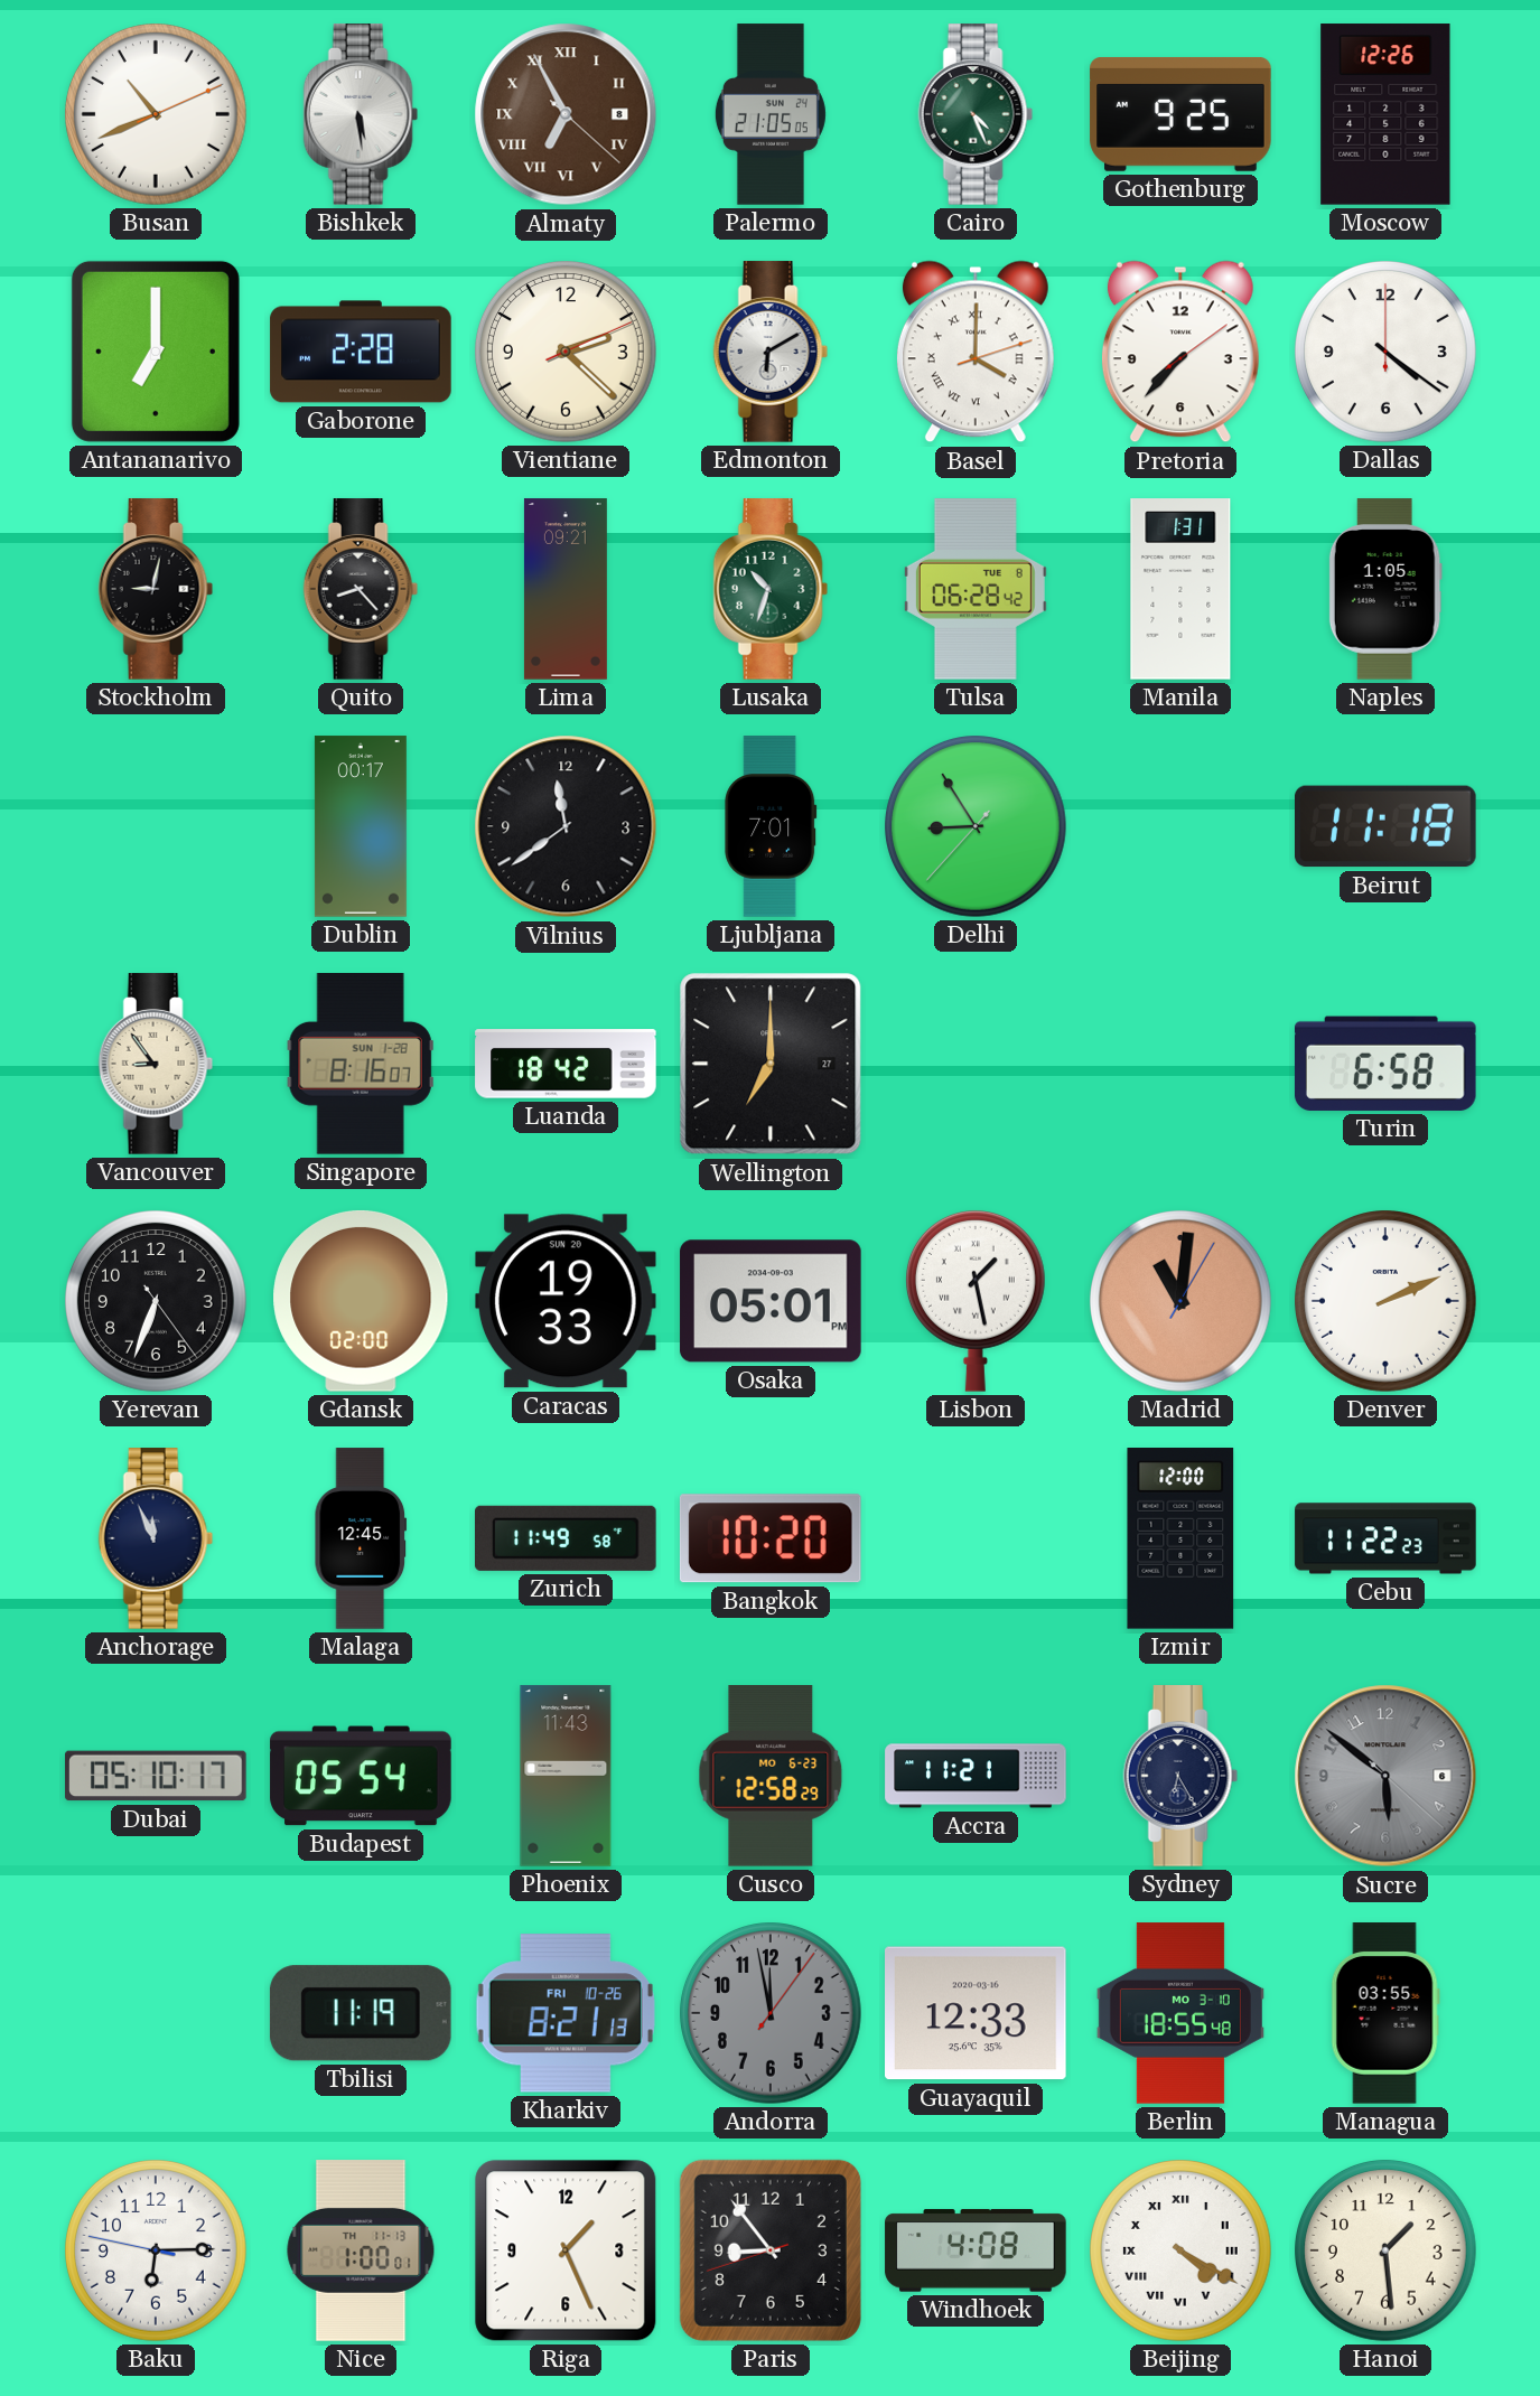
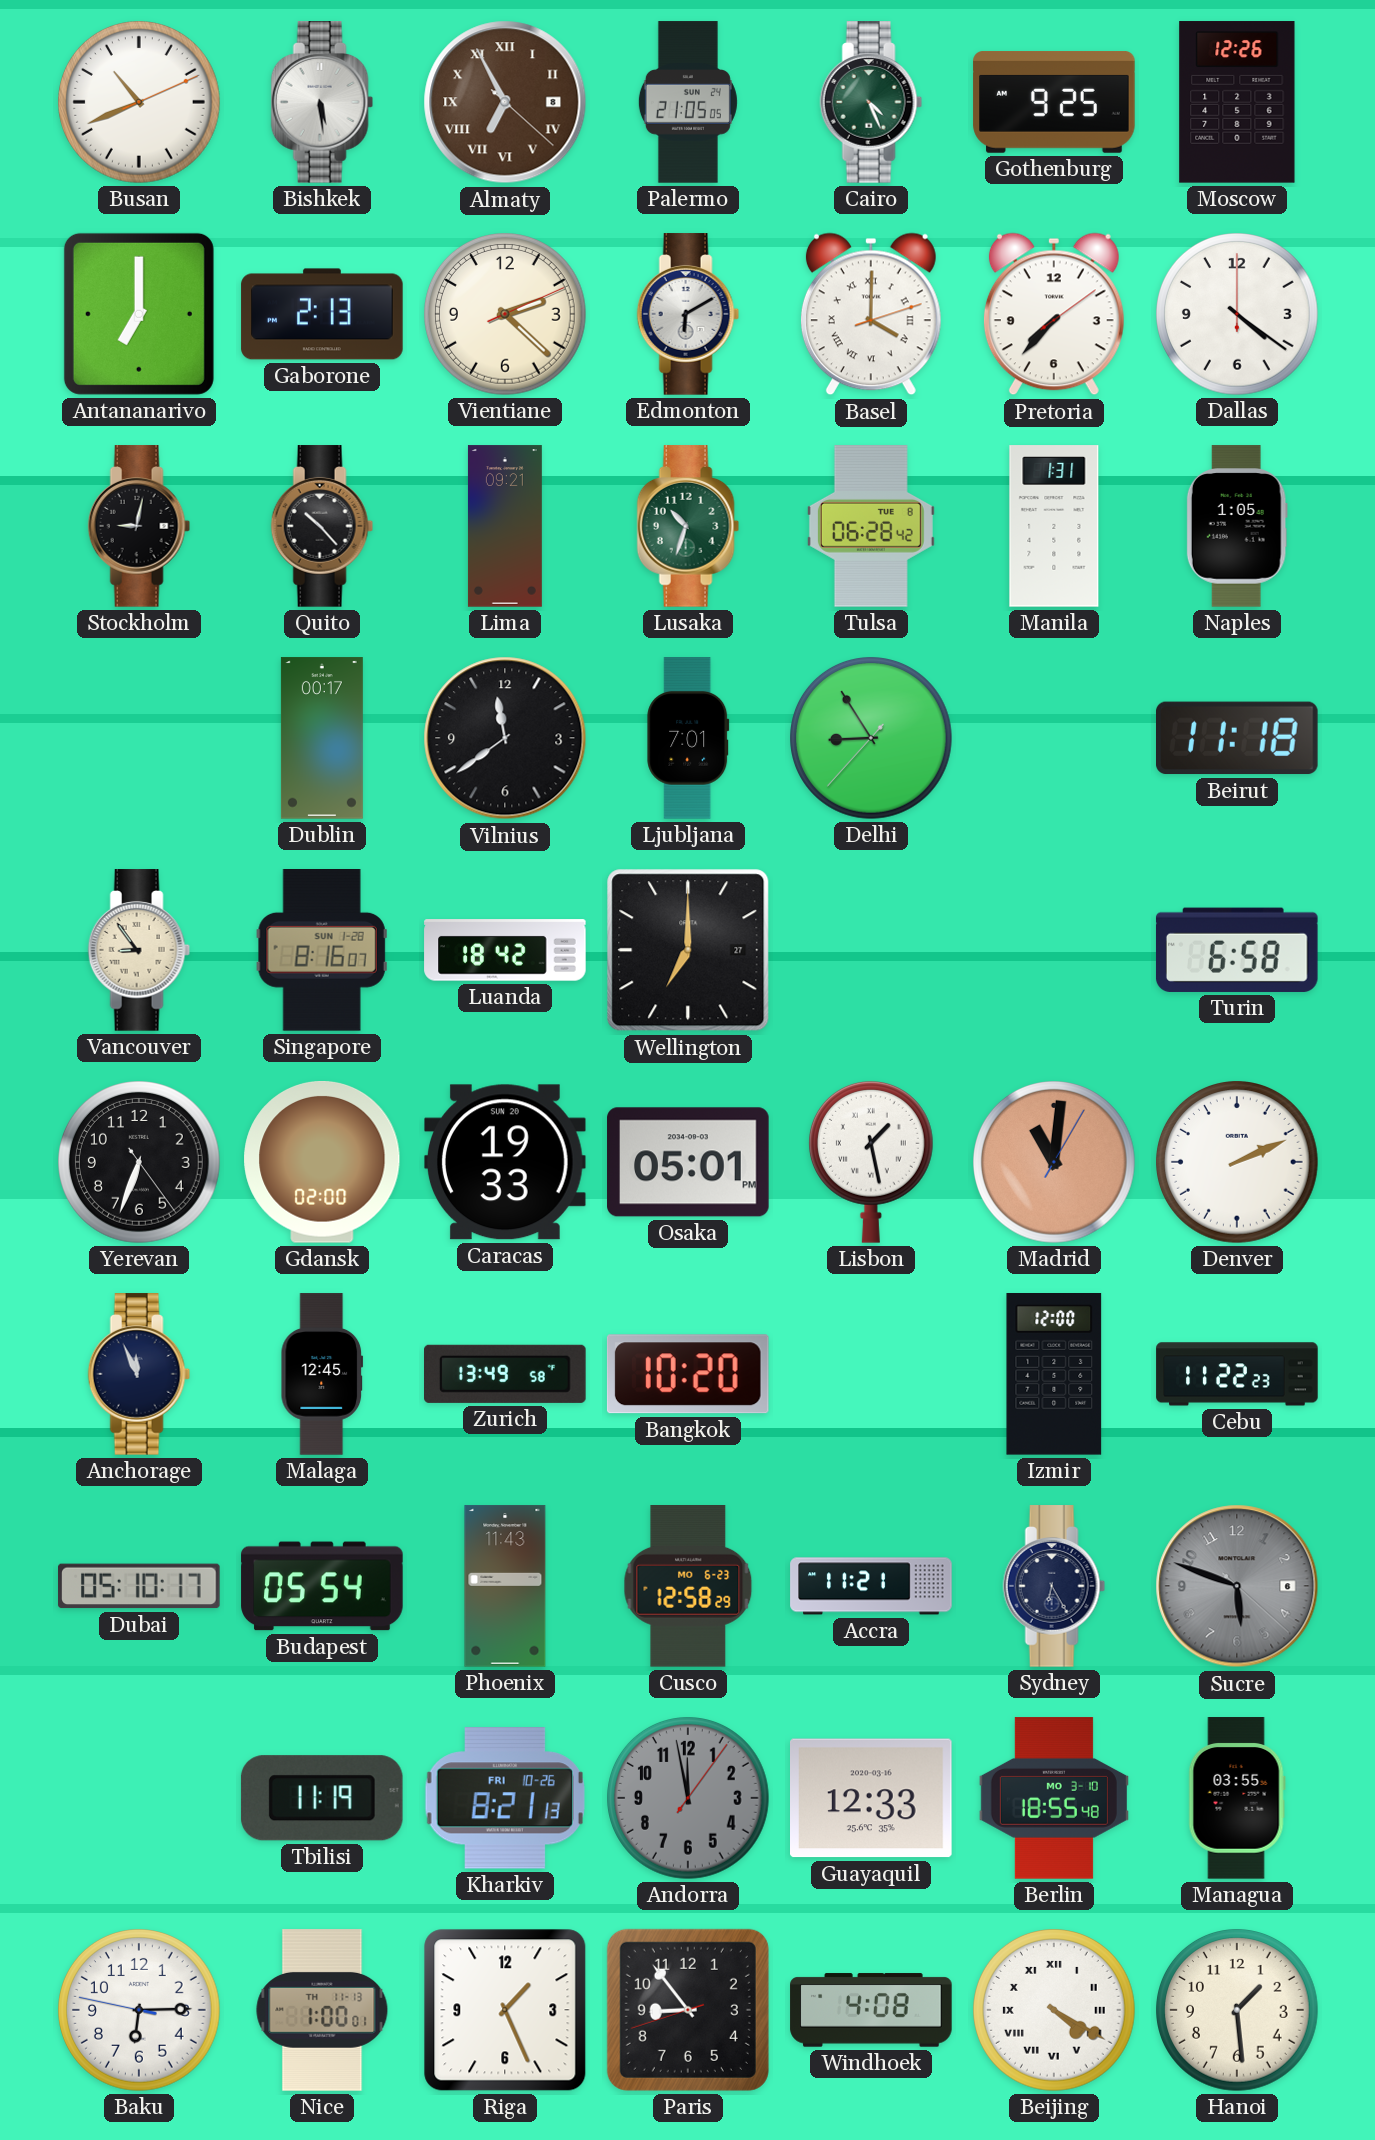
Gaborone: 2:28 -> 2:13
Quito: 8:23 -> 10:23
Zurich: 11:49 -> 13:49
Sucre: 5:51 -> 5:48
